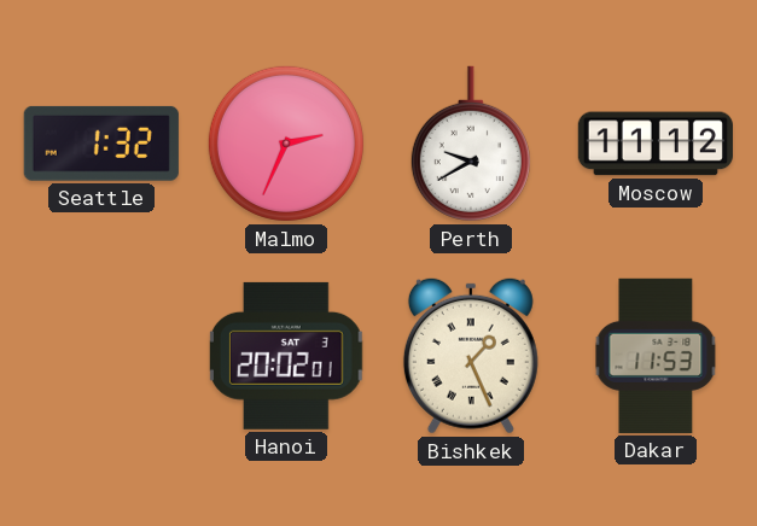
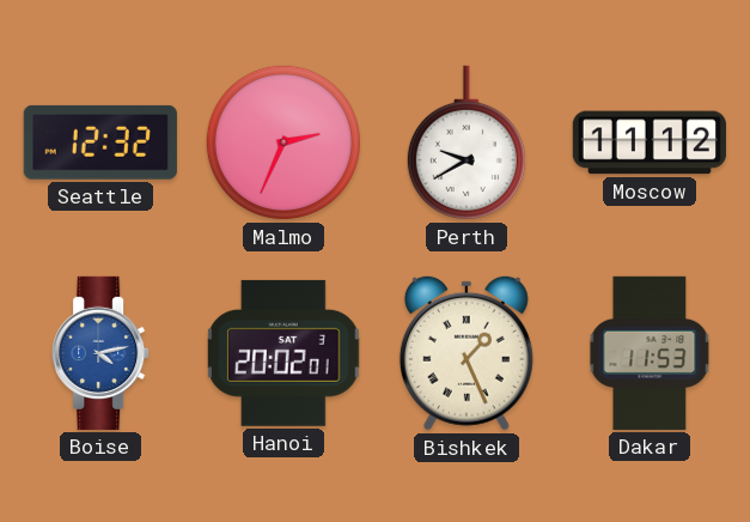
Seattle: 1:32 -> 12:32
Boise: none -> 4:13
